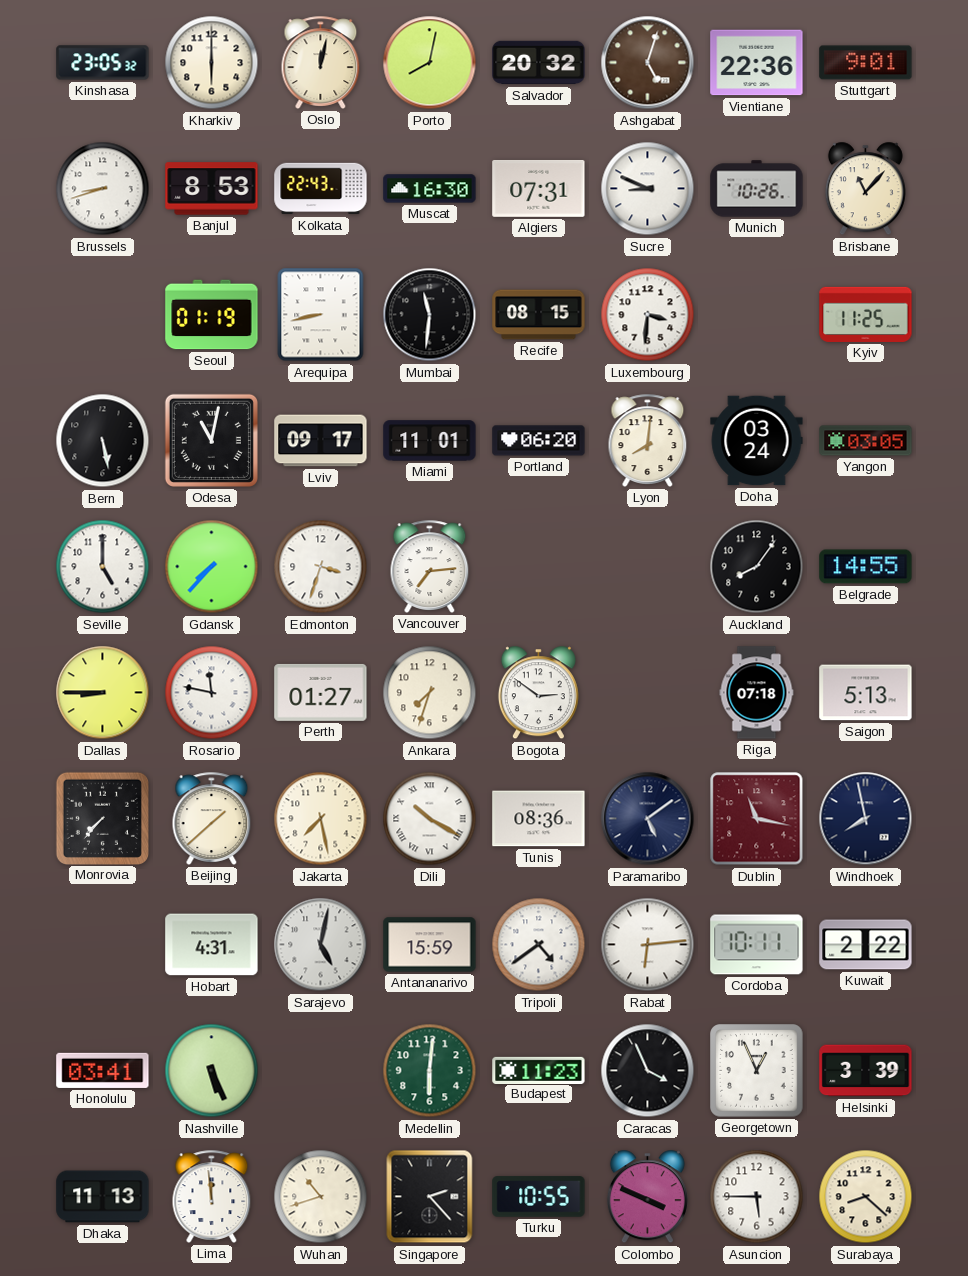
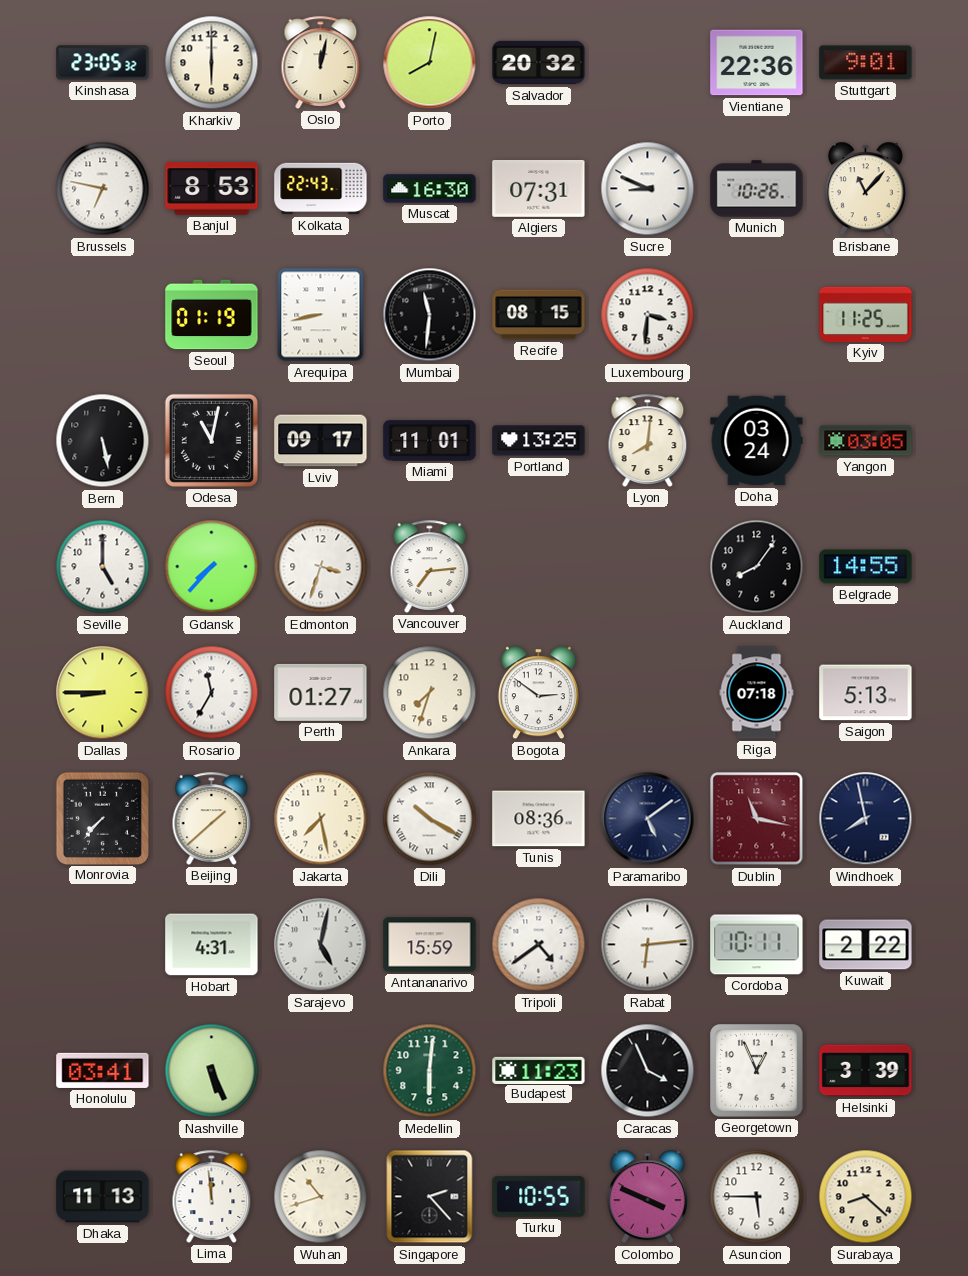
Ashgabat: 5:03 -> none
Brussels: 8:42 -> 6:47
Portland: 06:20 -> 13:25
Rosario: 11:47 -> 11:35
